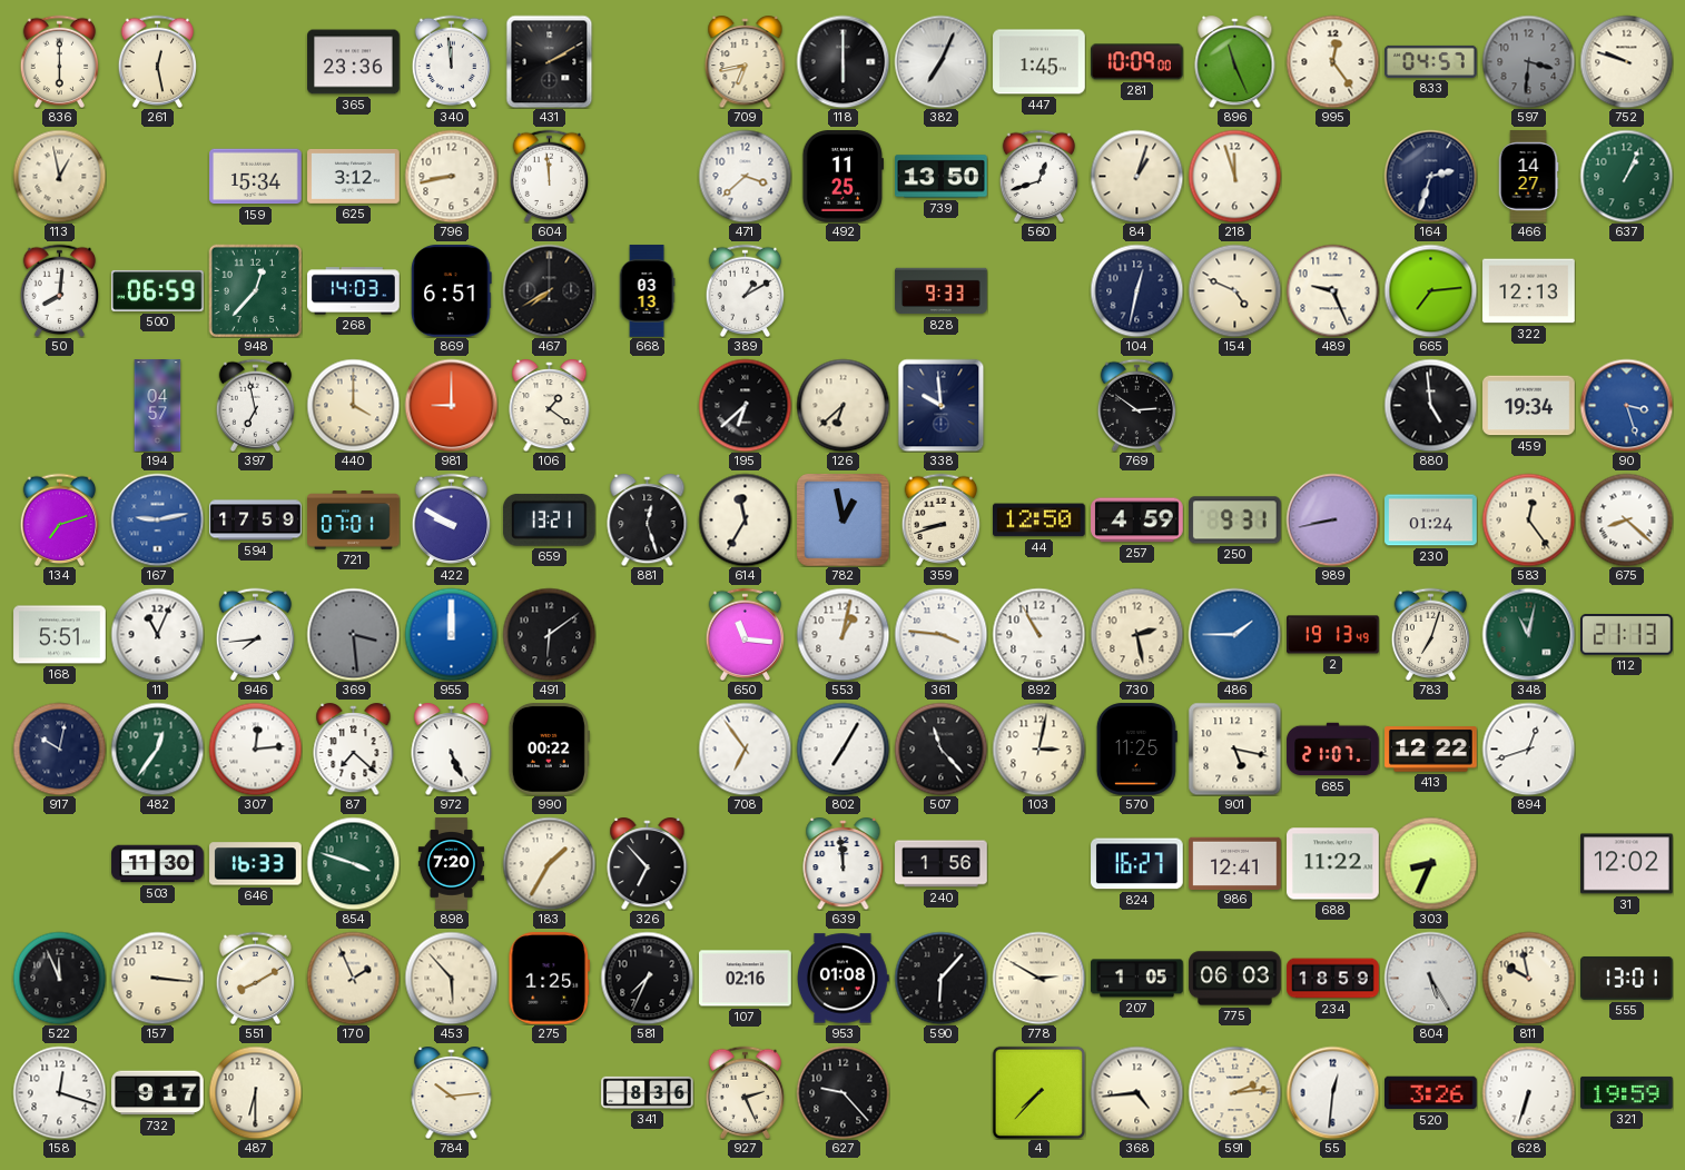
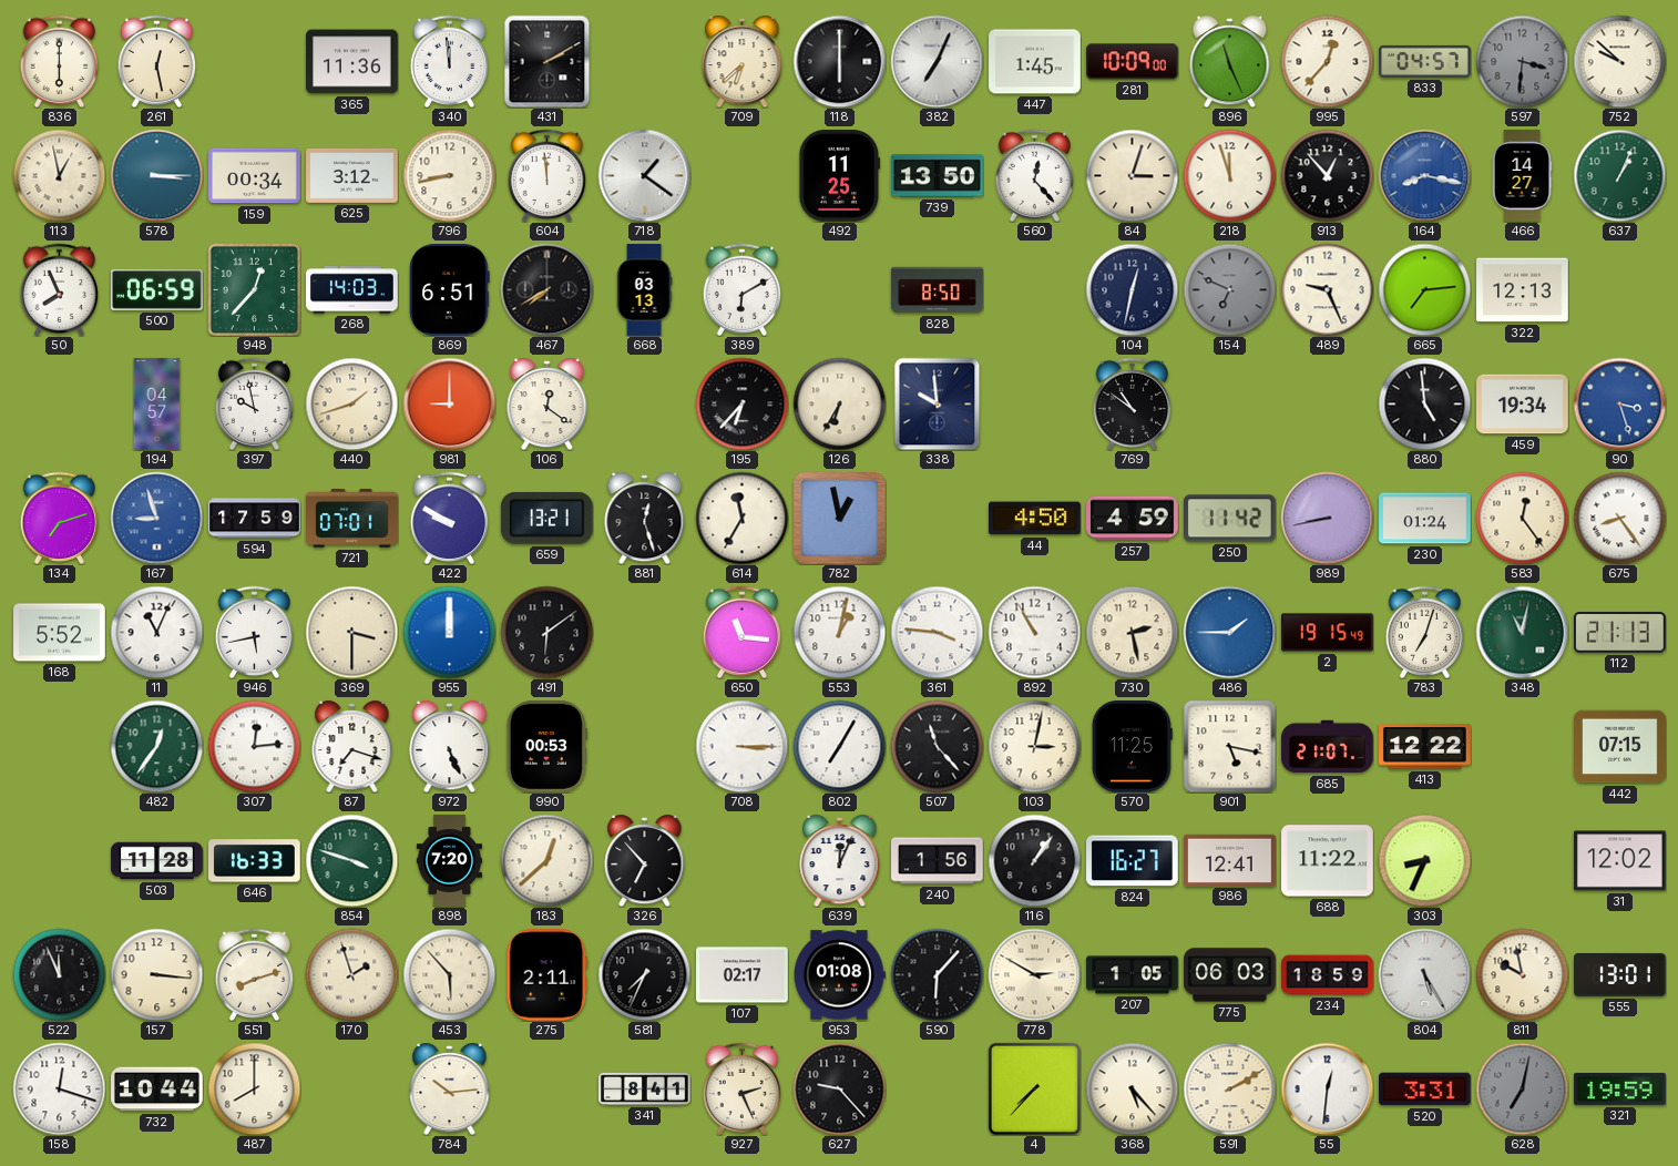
365: 23:36 -> 11:36
709: 6:43 -> 6:38
995: 12:24 -> 12:37
752: 9:48 -> 9:52
578: none -> 3:15
159: 15:34 -> 00:34
718: none -> 1:21
471: 3:38 -> none
560: 12:42 -> 12:23
84: 1:03 -> 3:03
913: none -> 12:53
164: 2:33 -> 8:17
164 dial: navy -> blue
50: 8:01 -> 7:56
389: 1:10 -> 6:10
828: 9:33 -> 8:50
154: 4:49 -> 6:49
154 dial: cream -> grey
397: 6:58 -> 9:58
440: 4:00 -> 1:42
106: 1:21 -> 12:21
195: 6:38 -> 6:37
126: 6:38 -> 6:35
769: 2:51 -> 10:51
167: 9:13 -> 8:57
359: 8:42 -> none
44: 12:50 -> 4:50
250: 9:31 -> 11:42
675: 8:22 -> 8:24
168: 5:51 -> 5:52
946: 7:44 -> 5:43
369: 3:29 -> 3:30
369 dial: grey -> cream
2: 19:13 -> 19:15
917: 10:02 -> none
87: 7:22 -> 7:18
990: 00:22 -> 00:53
708: 6:54 -> 3:15
894: 12:42 -> none
442: none -> 07:15
503: 11:30 -> 11:28
183: 1:35 -> 12:38
639: 11:59 -> 12:04
116: none -> 1:06
551: 8:10 -> 8:12
170: 1:56 -> 1:57
275: 1:25 -> 2:11
107: 02:16 -> 02:17
732: 9:17 -> 10:44
487: 6:30 -> 8:00
341: 8:36 -> 8:41
368: 4:44 -> 5:23
591: 2:14 -> 2:10
520: 3:26 -> 3:31
628: 6:33 -> 7:02
628 dial: white -> grey
